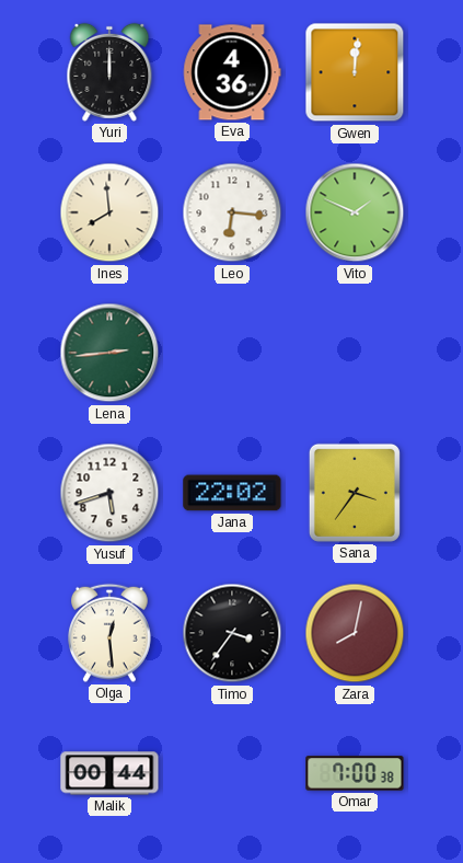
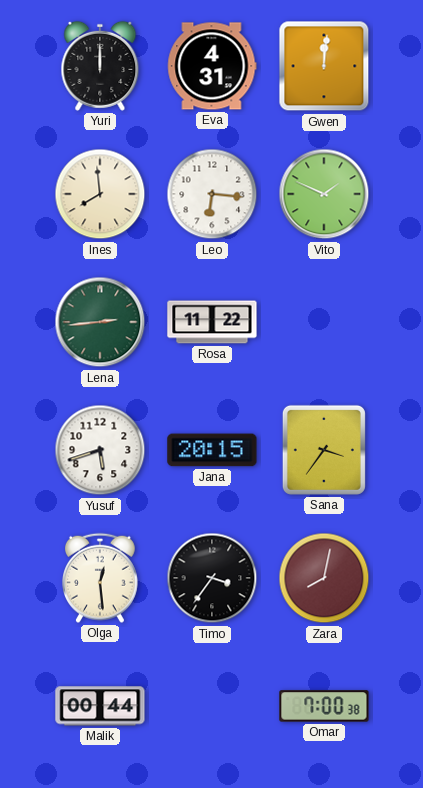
Eva: 4:36 -> 4:31
Rosa: none -> 11:22
Jana: 22:02 -> 20:15
